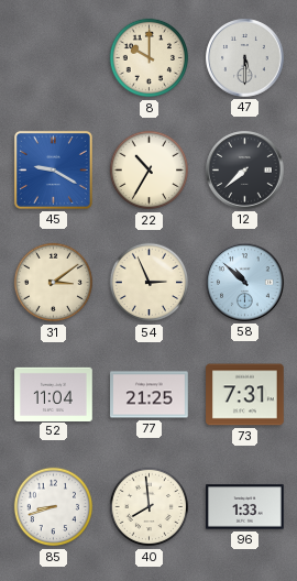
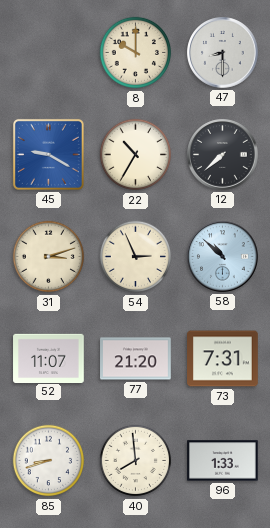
47: 5:30 -> 8:30
31: 3:09 -> 3:12
52: 11:04 -> 11:07
77: 21:25 -> 21:20
